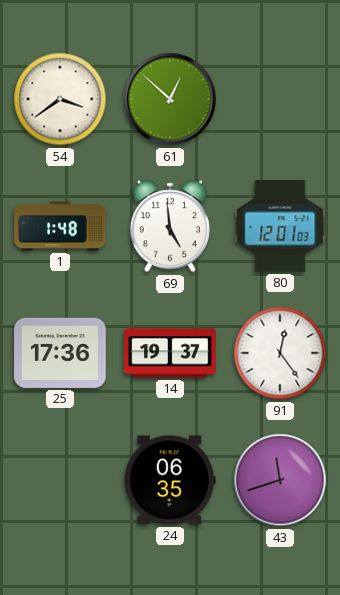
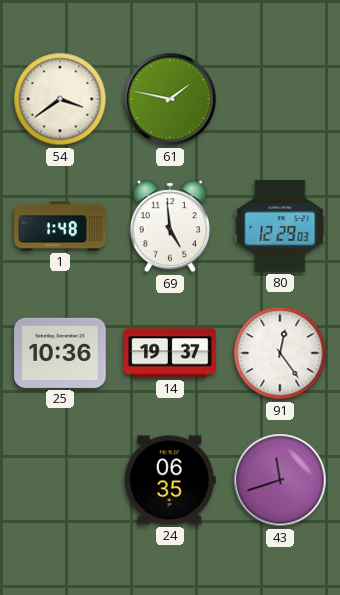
61: 12:52 -> 1:47
80: 12:01 -> 12:29
25: 17:36 -> 10:36
